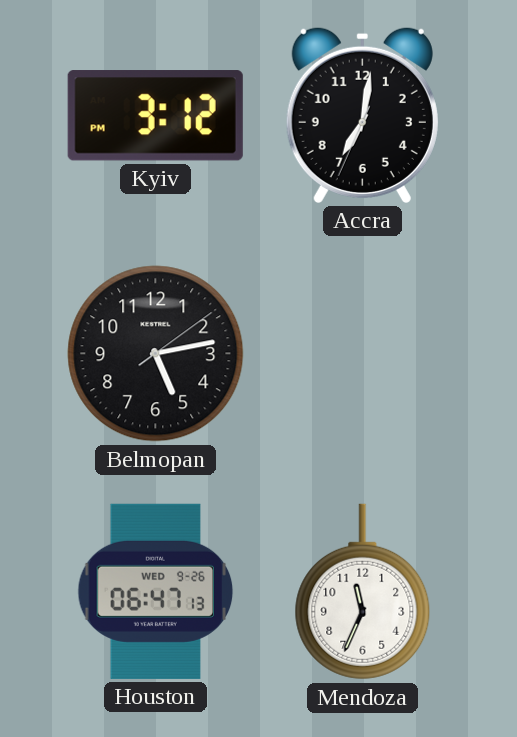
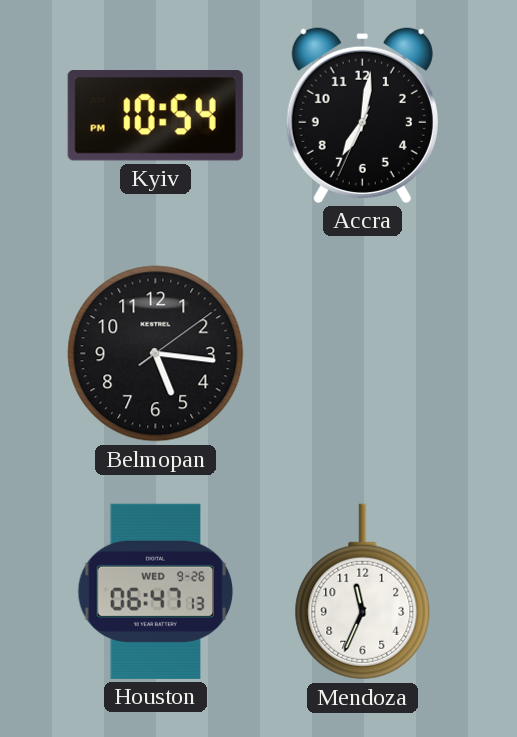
Kyiv: 3:12 -> 10:54
Belmopan: 5:13 -> 5:16
